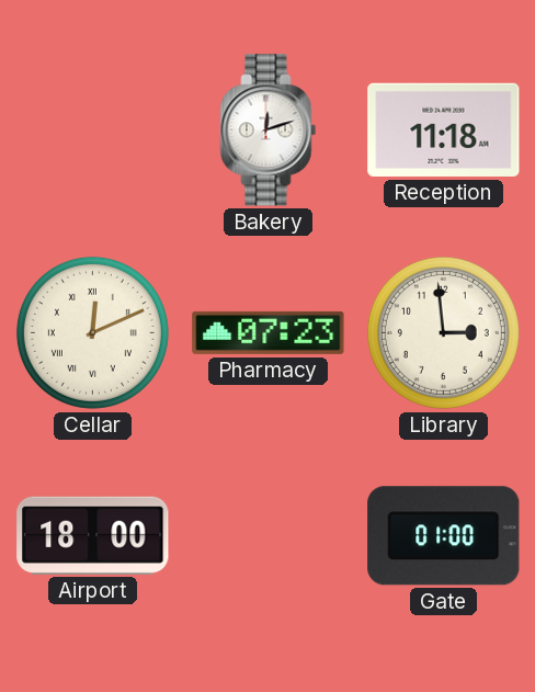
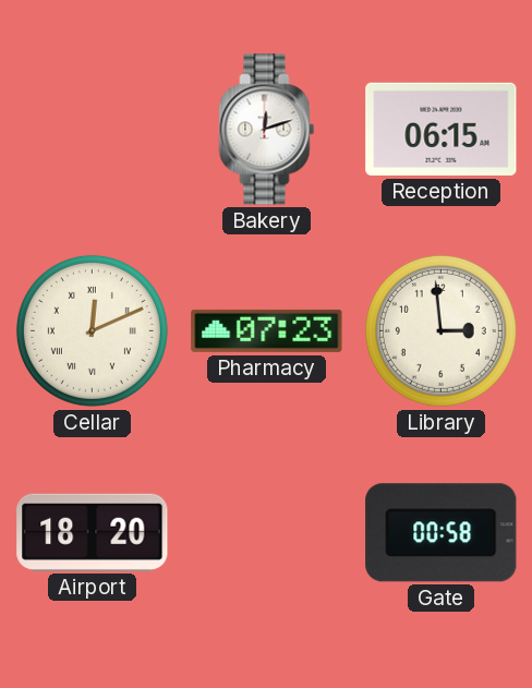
Reception: 11:18 -> 06:15
Airport: 18:00 -> 18:20
Gate: 01:00 -> 00:58
